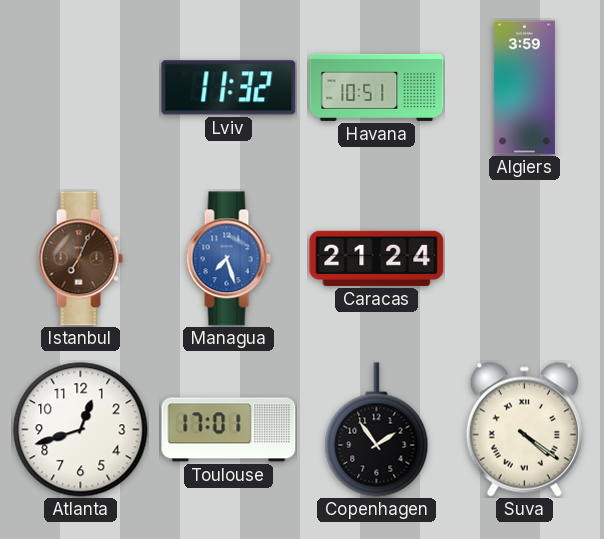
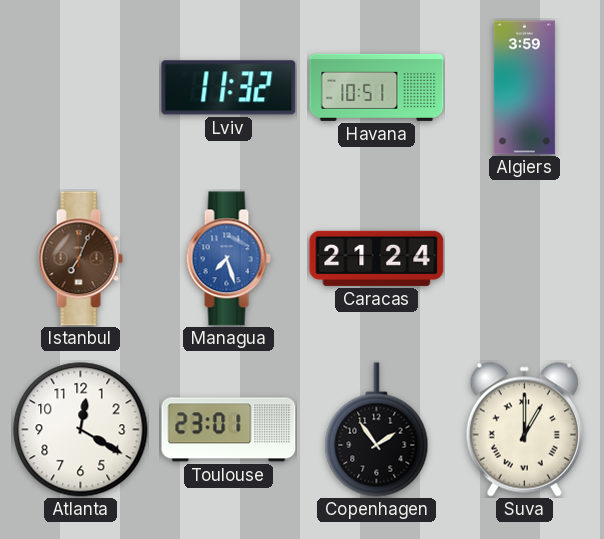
Atlanta: 12:42 -> 12:20
Toulouse: 17:01 -> 23:01
Suva: 4:21 -> 1:00
